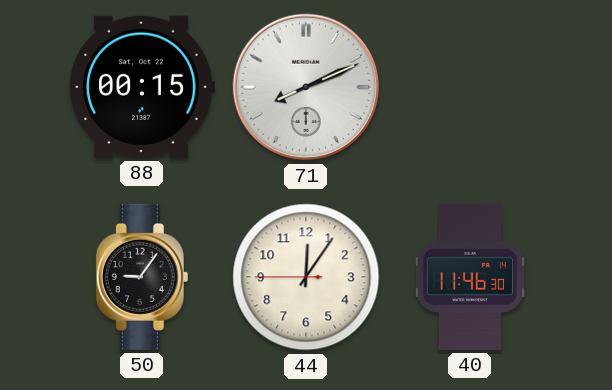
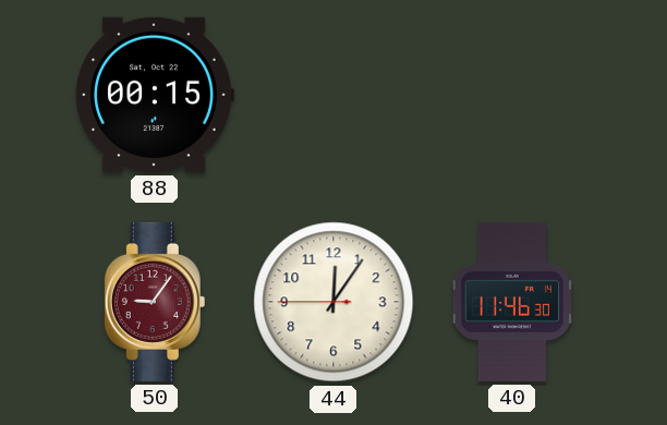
71: 8:11 -> none
50 dial: black -> burgundy
